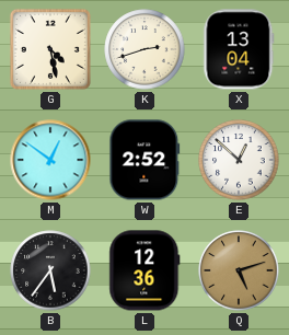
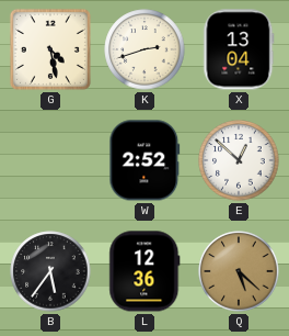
M: 12:51 -> none
Q: 5:12 -> 5:22
